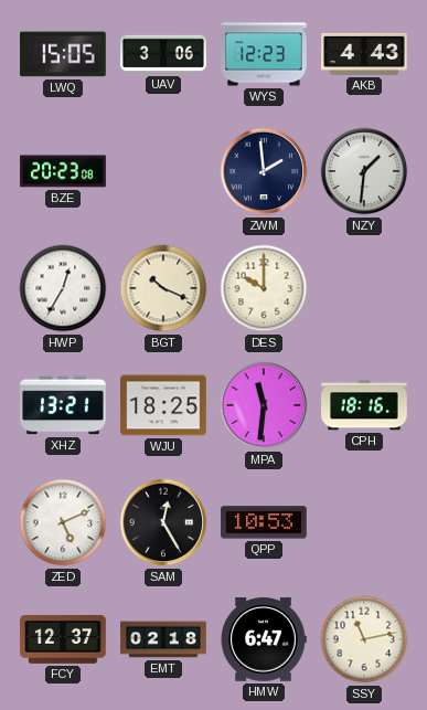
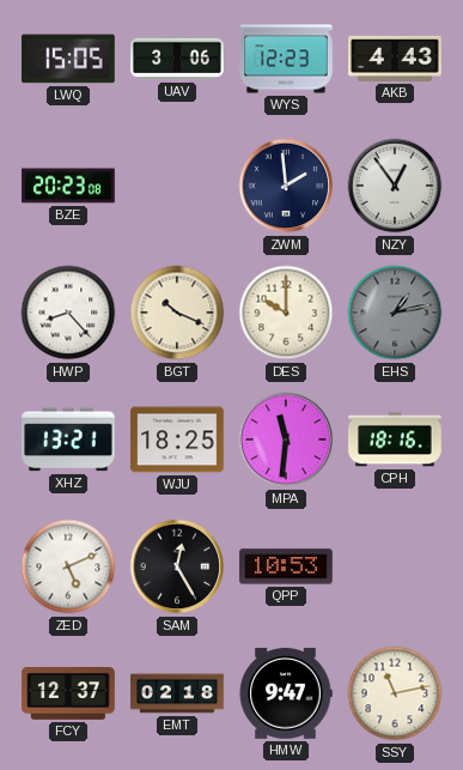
NZY: 1:31 -> 12:54
HWP: 12:35 -> 8:23
EHS: none -> 1:13
HMW: 6:47 -> 9:47
